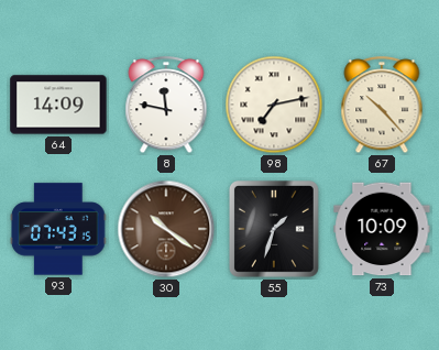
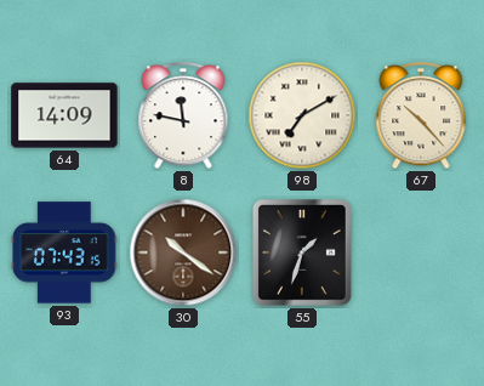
98: 7:13 -> 7:10
73: 10:09 -> none
